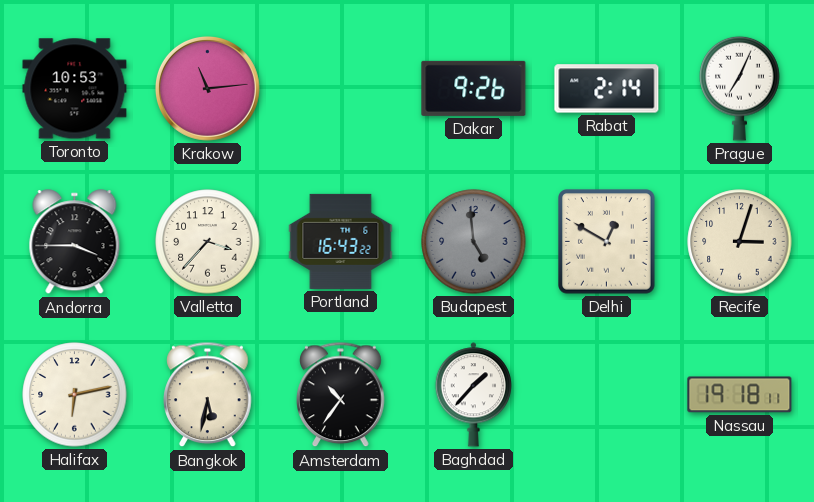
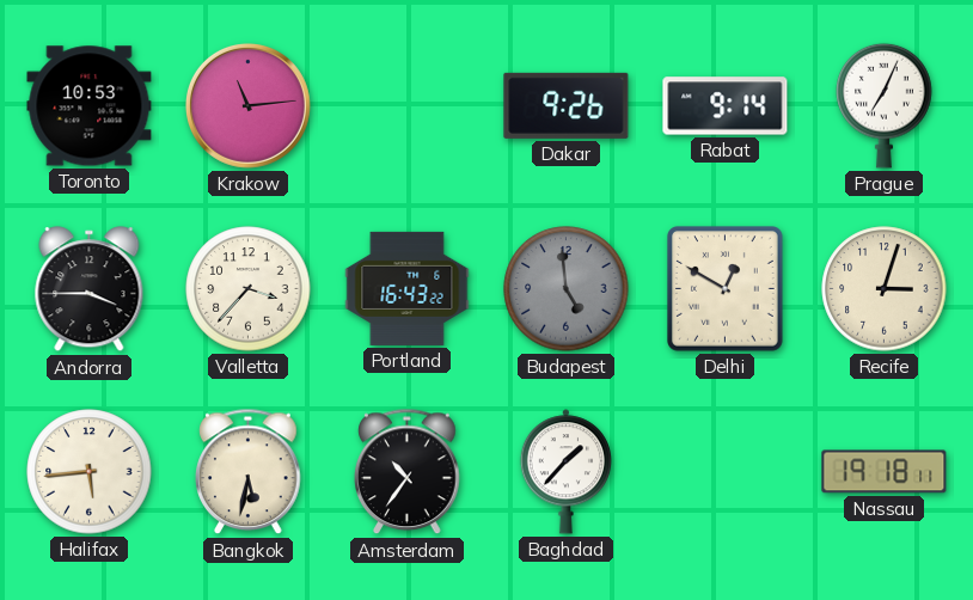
Rabat: 2:14 -> 9:14
Halifax: 6:13 -> 5:44
